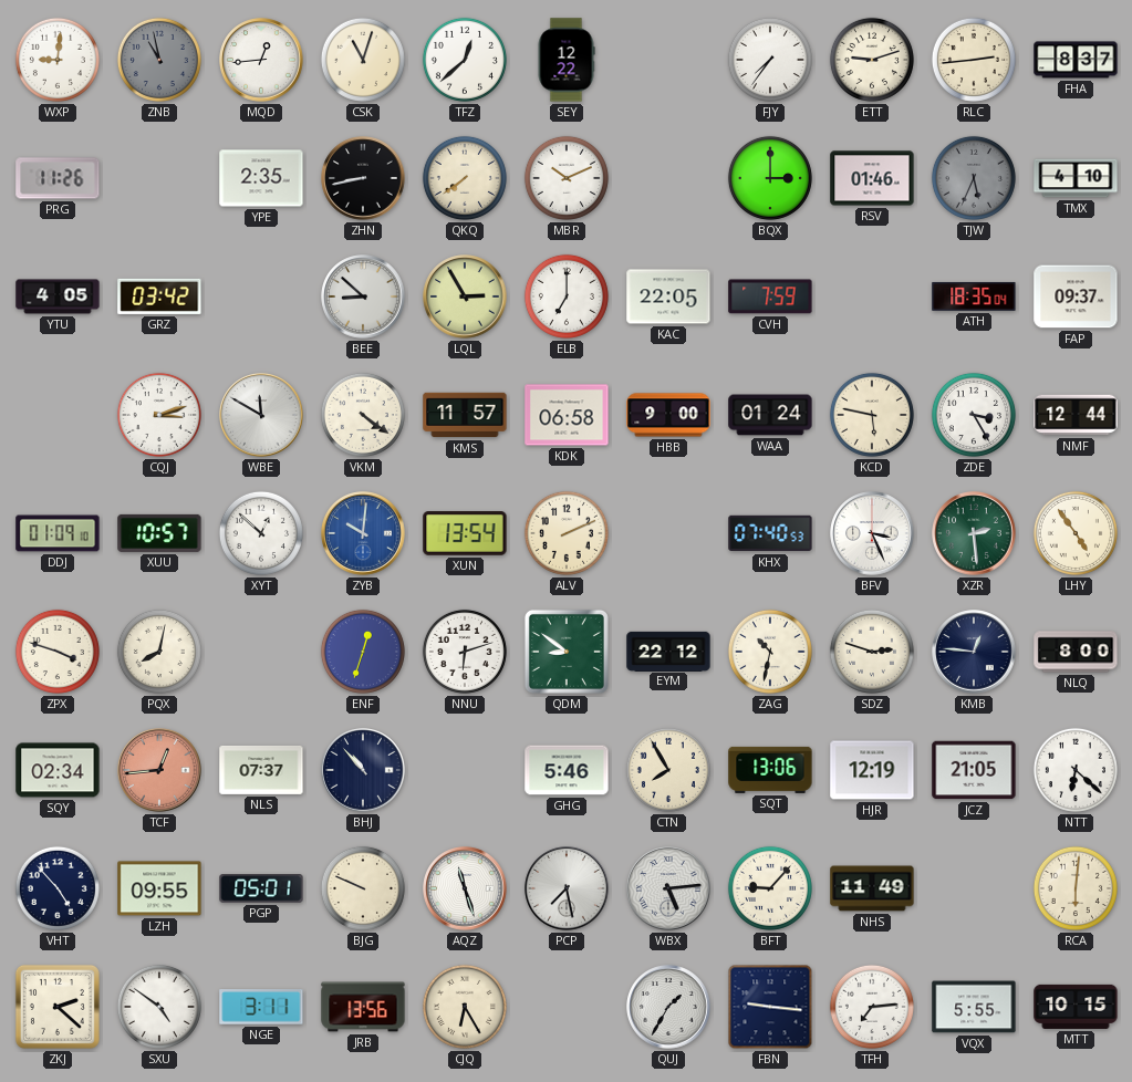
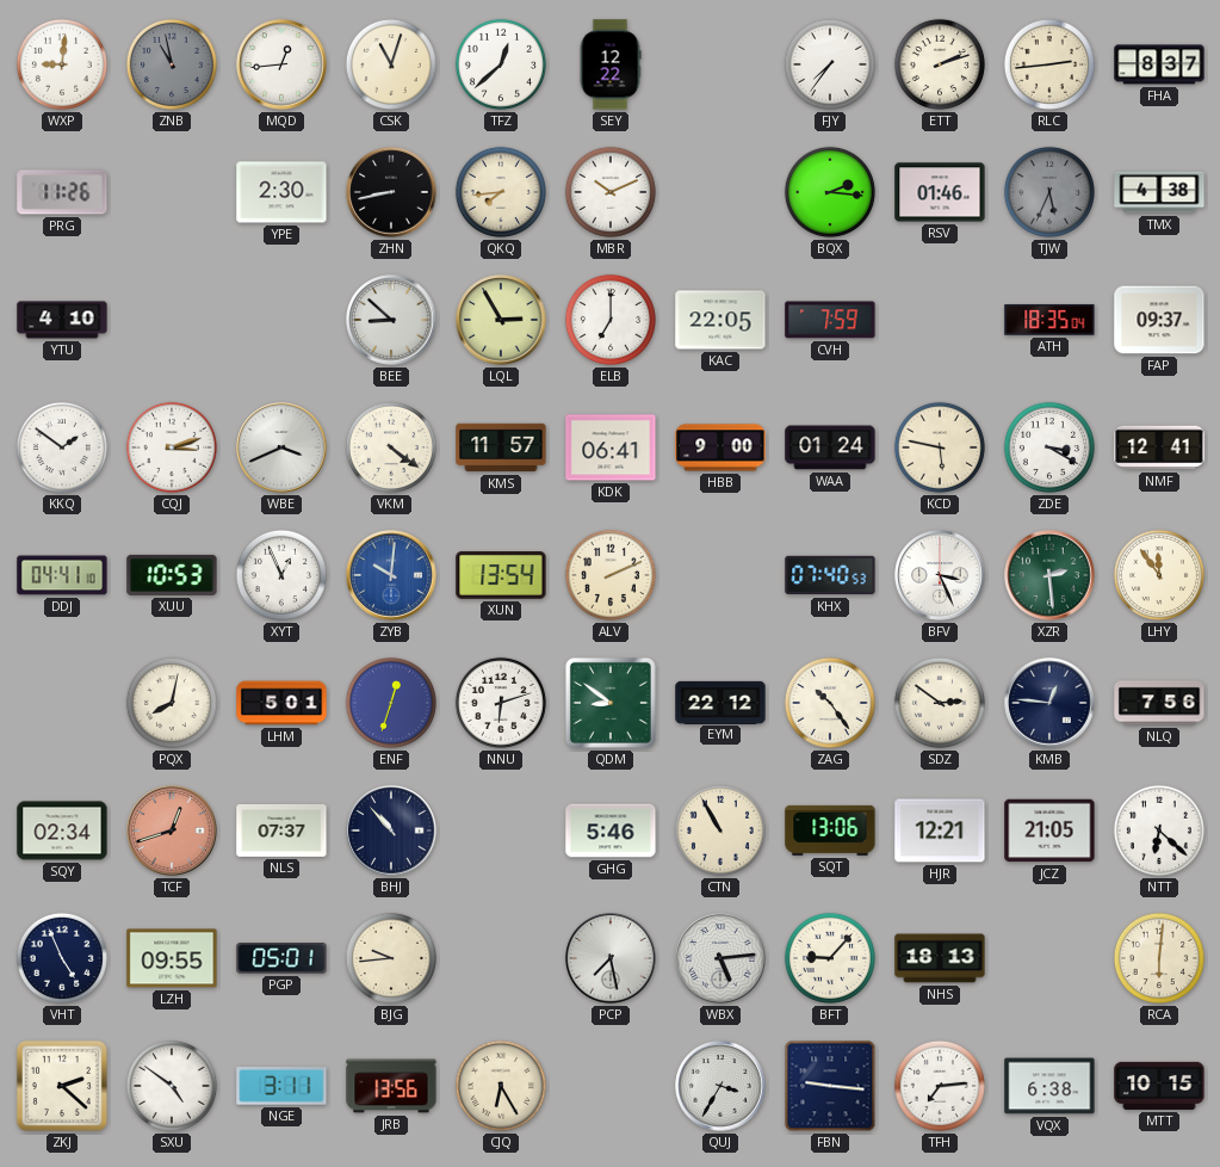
ETT: 9:12 -> 2:12
YPE: 2:35 -> 2:30
QKQ: 7:39 -> 7:44
BQX: 3:00 -> 2:16
TMX: 4:10 -> 4:38
YTU: 4:05 -> 4:10
GRZ: 03:42 -> none
KKQ: none -> 1:51
WBE: 11:50 -> 3:41
KDK: 06:58 -> 06:41
ZDE: 3:25 -> 3:20
NMF: 12:44 -> 12:41
DDJ: 01:09 -> 04:41
XUU: 10:57 -> 10:53
XYT: 12:52 -> 12:56
LHY: 4:54 -> 11:54
ZPX: 3:48 -> none
LHM: none -> 5:01
ZAG: 10:32 -> 10:24
SDZ: 2:48 -> 2:51
NLQ: 8:00 -> 7:56
TCF: 12:44 -> 12:42
CTN: 7:55 -> 10:55
HJR: 12:19 -> 12:21
VHT: 4:53 -> 4:56
BJG: 9:49 -> 9:44
AQZ: 11:27 -> none
NHS: 11:49 -> 18:13
QUJ: 1:35 -> 3:35
VQX: 5:55 -> 6:38
